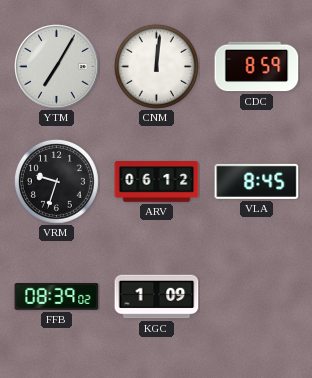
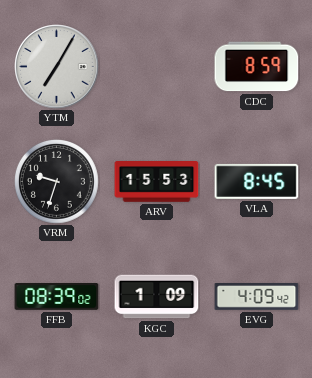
CNM: 12:01 -> none
ARV: 06:12 -> 15:53
EVG: none -> 4:09
